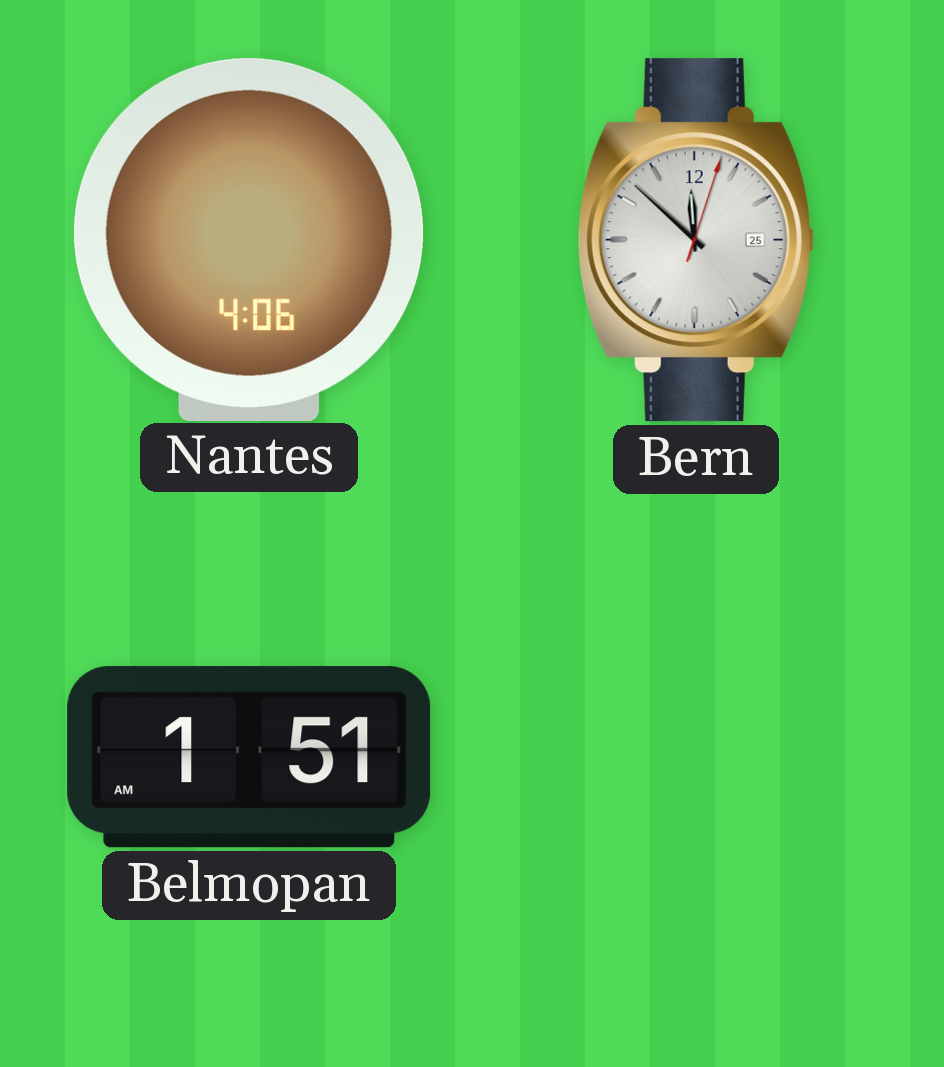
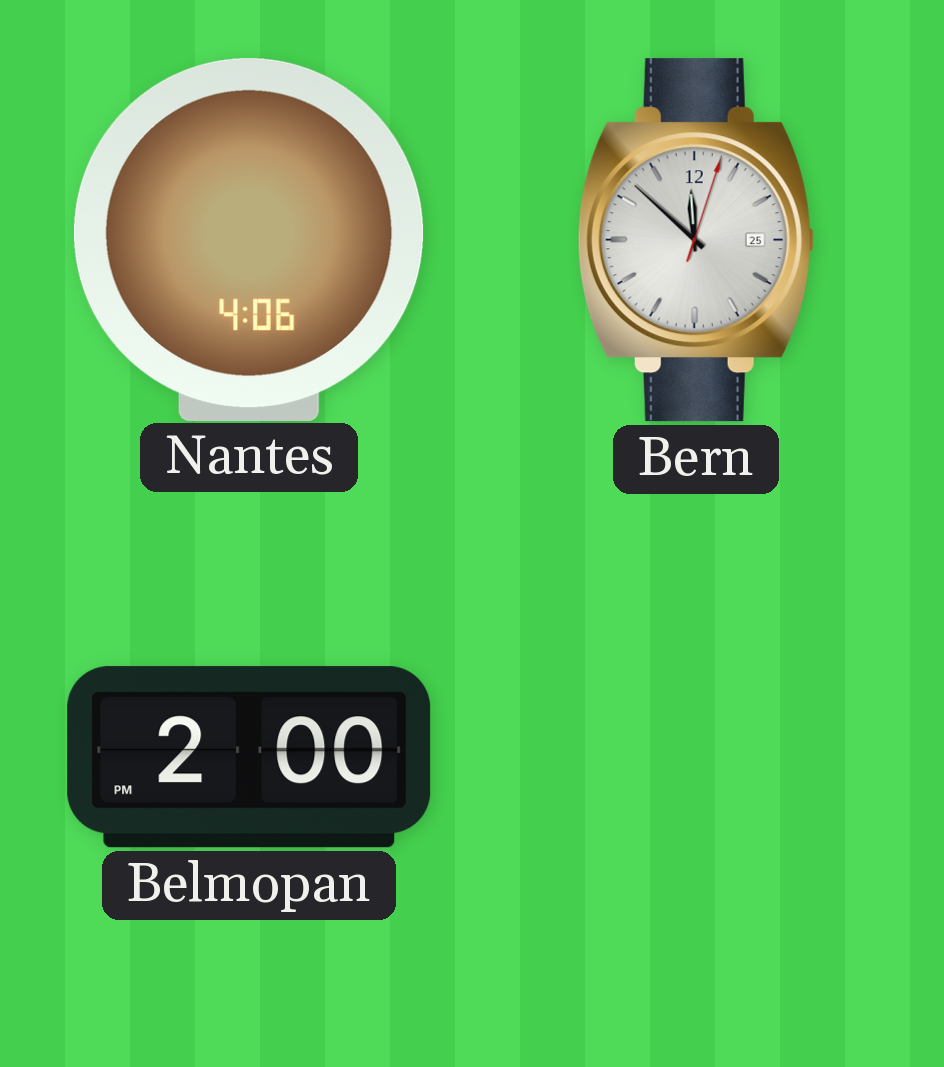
Belmopan: 1:51 -> 2:00
